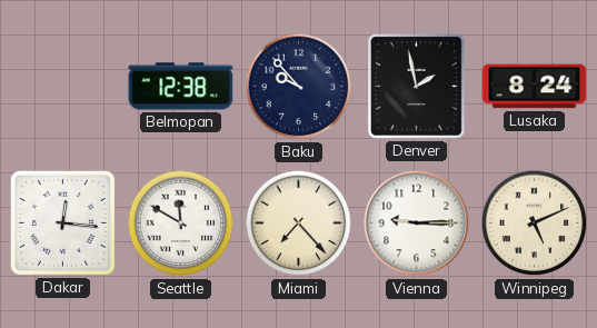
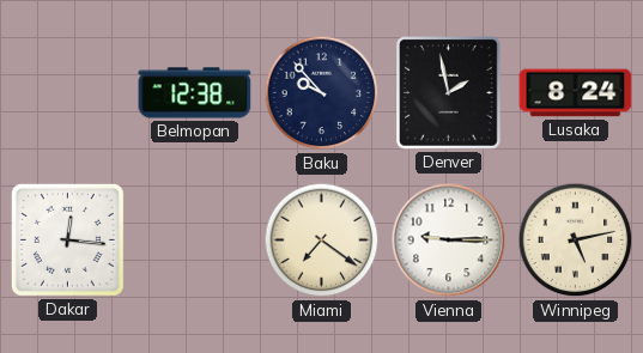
Seattle: 11:50 -> none
Miami: 7:23 -> 7:21
Winnipeg: 5:11 -> 5:13
